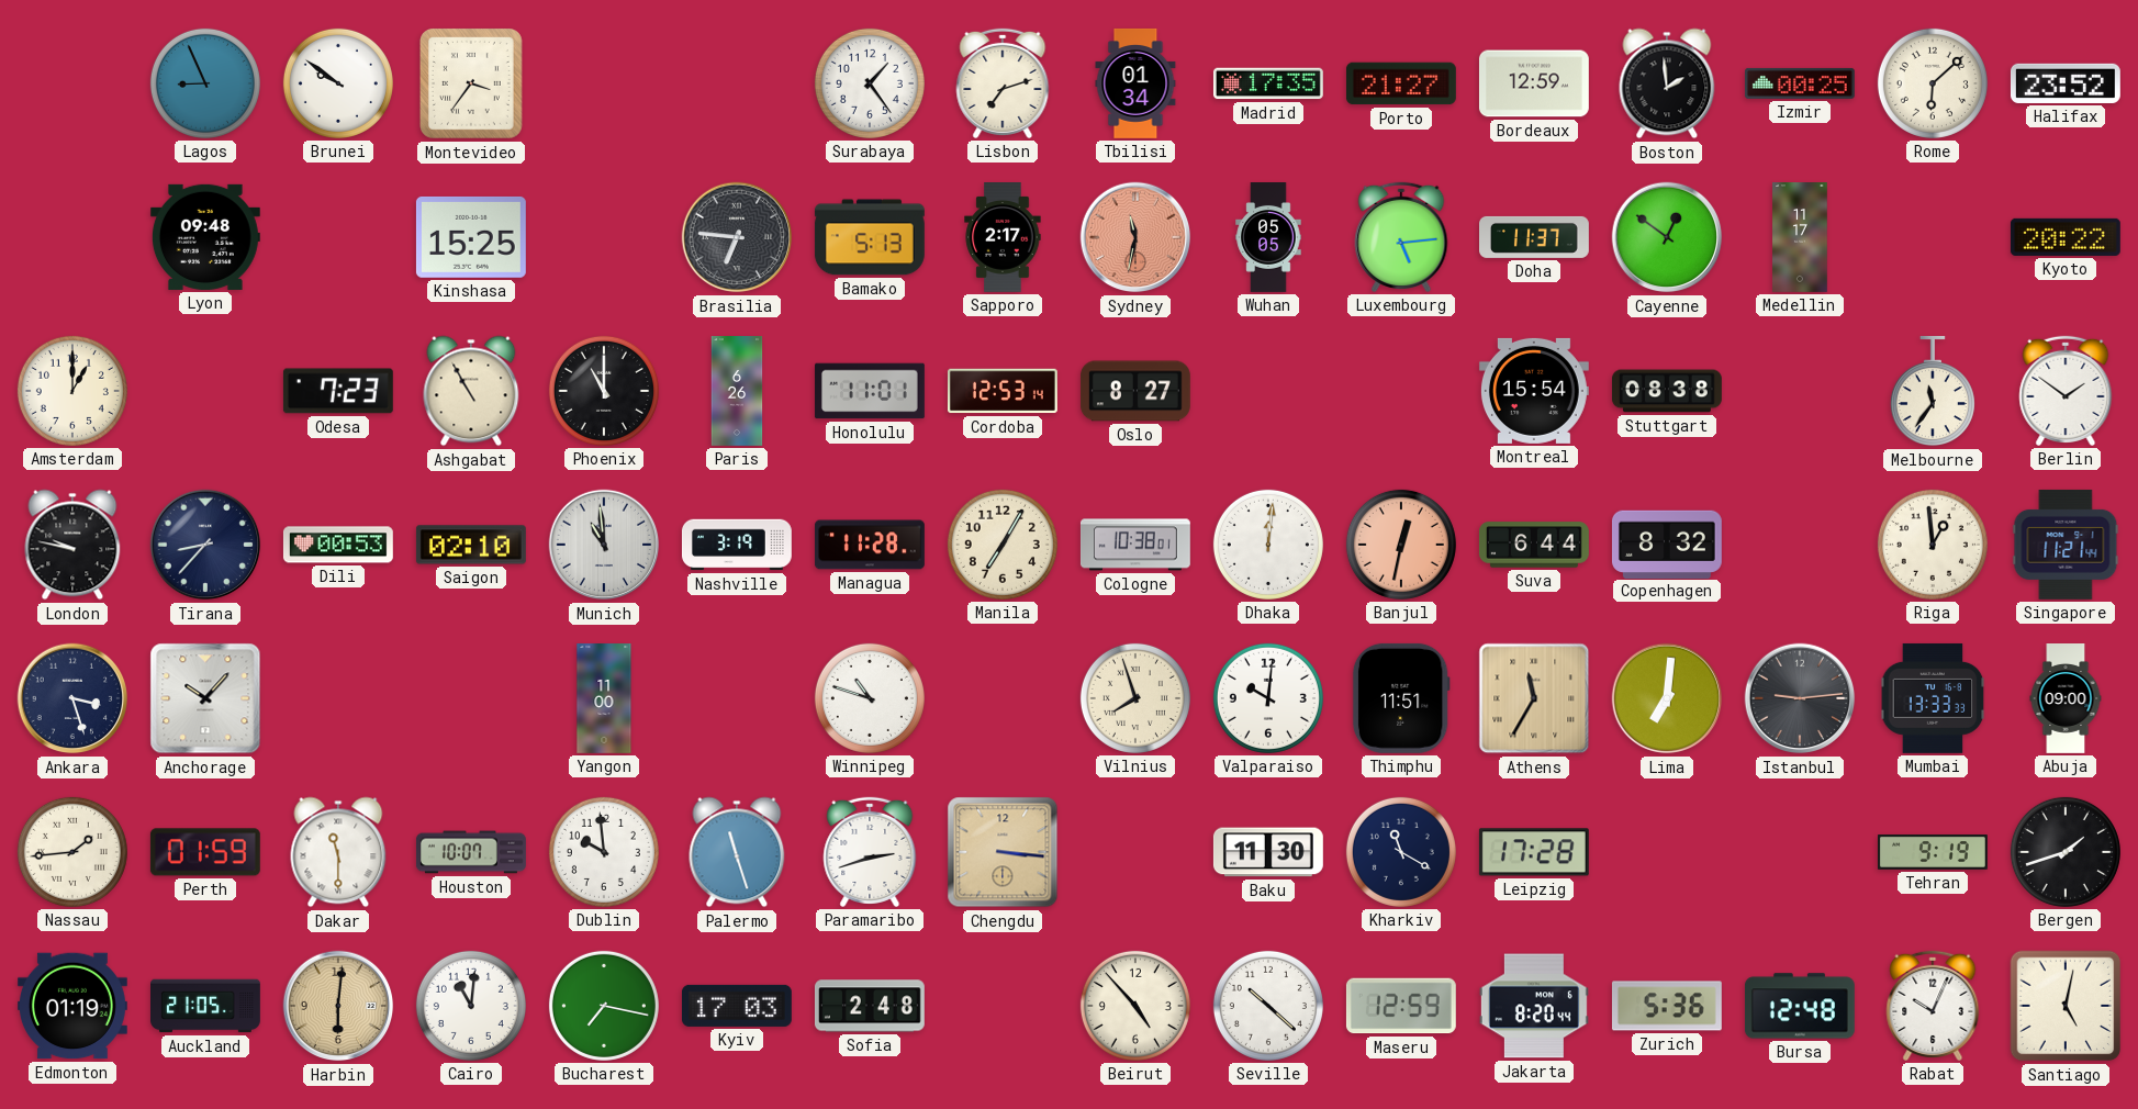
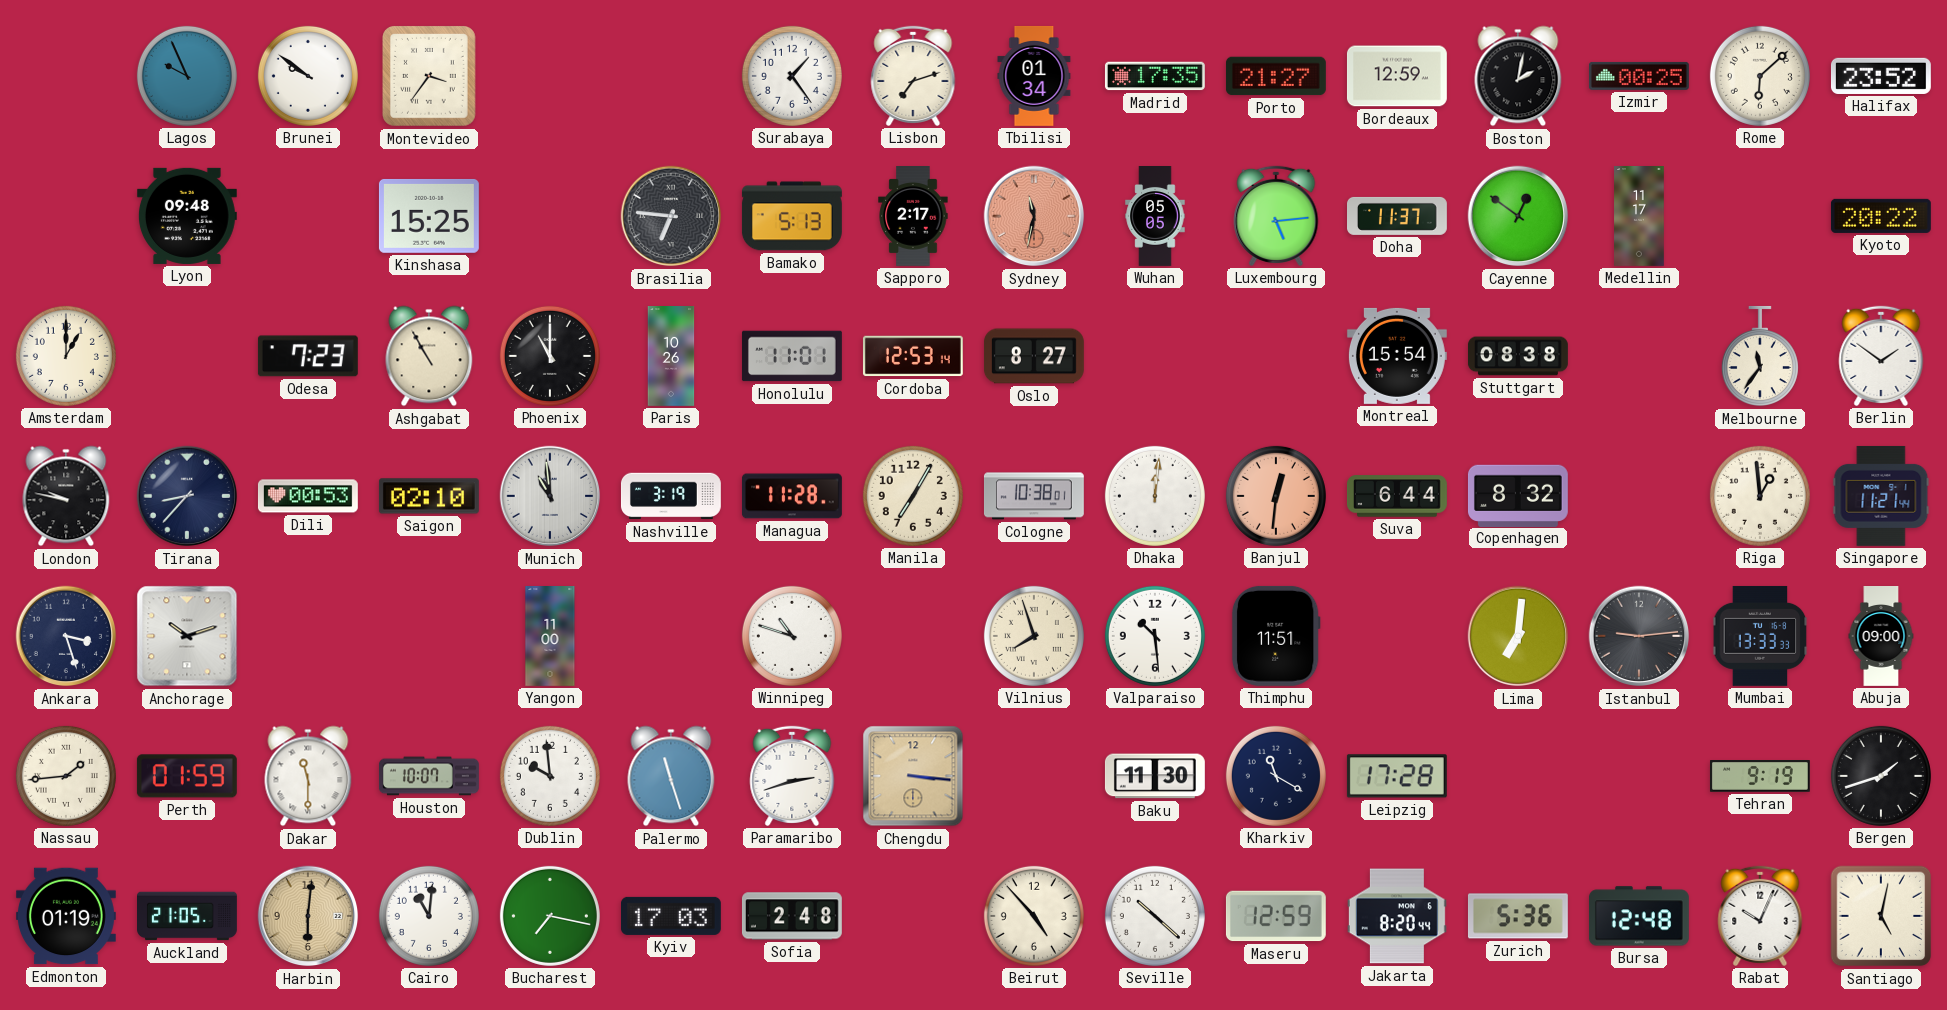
Lagos: 8:56 -> 9:56
Boston: 1:59 -> 2:02
Paris: 6:26 -> 10:26
Banjul: 12:32 -> 12:31
Anchorage: 10:07 -> 10:12
Valparaiso: 10:01 -> 10:29
Athens: 11:35 -> none
